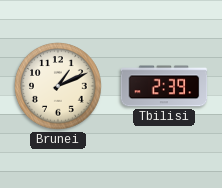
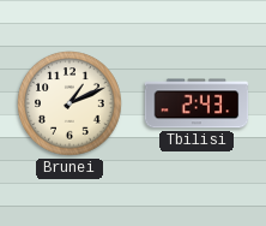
Tbilisi: 2:39 -> 2:43
